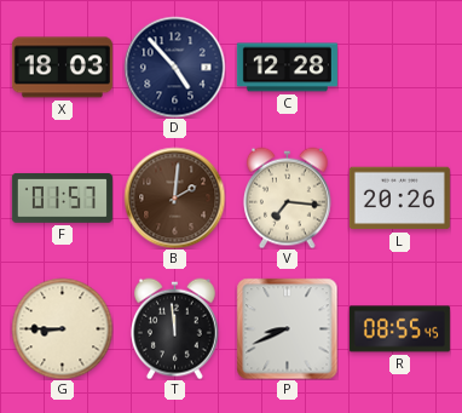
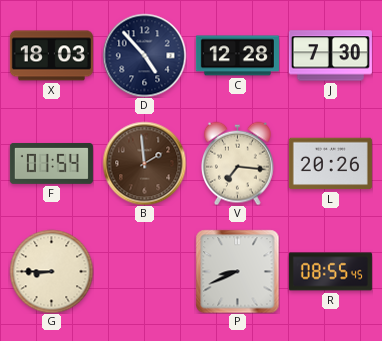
J: none -> 7:30
F: 01:57 -> 01:54
B: 2:01 -> 1:59
T: 11:59 -> none
